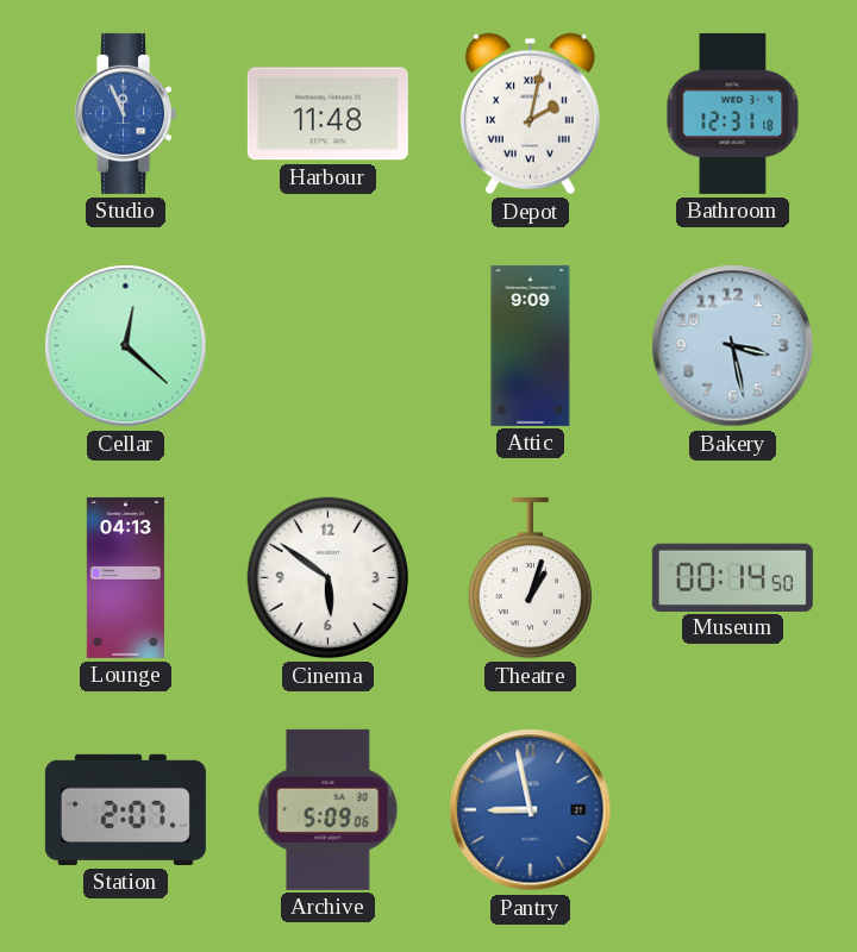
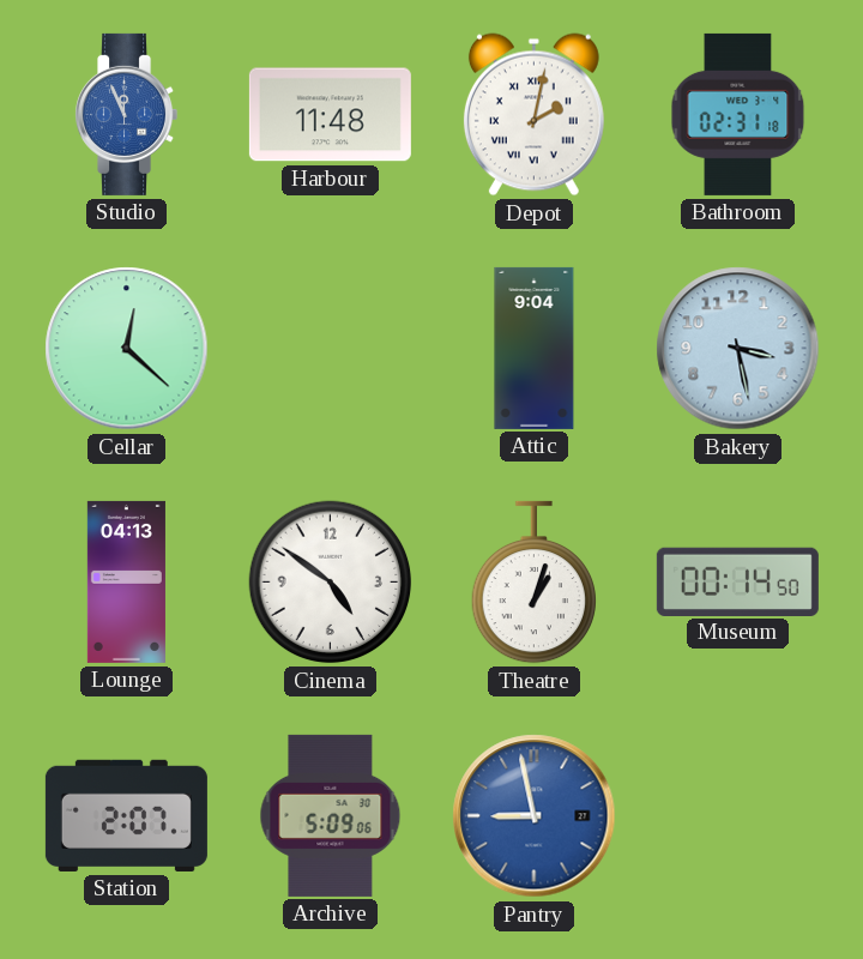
Bathroom: 12:31 -> 02:31
Attic: 9:09 -> 9:04
Cinema: 5:51 -> 4:51
